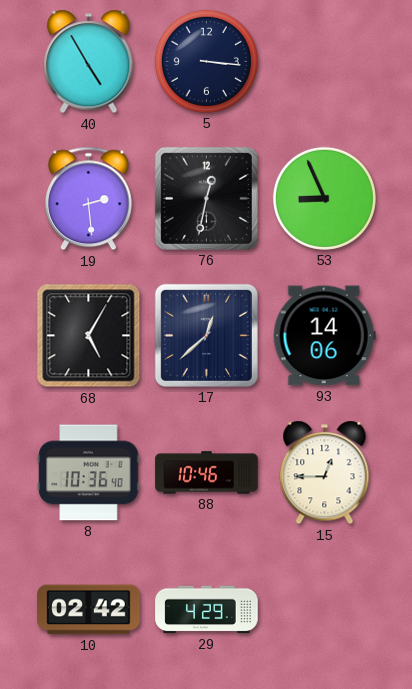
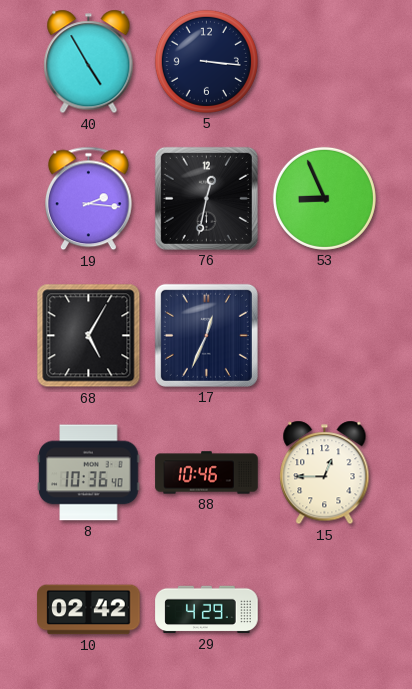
19: 2:29 -> 2:16
17: 12:38 -> 12:34
93: 14:06 -> none
